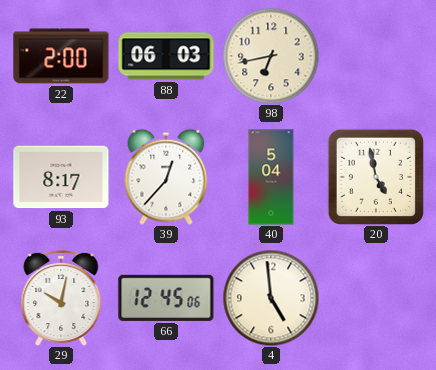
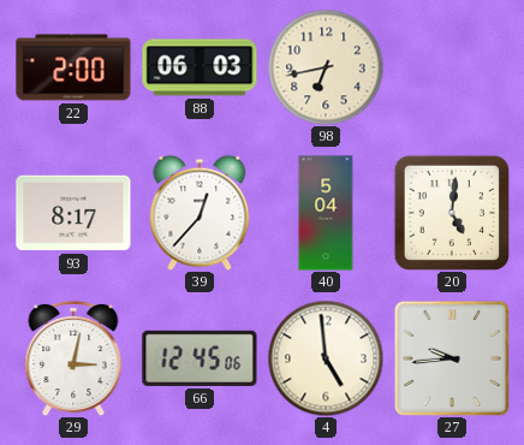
20: 4:58 -> 5:01
29: 10:02 -> 3:02
27: none -> 9:44
